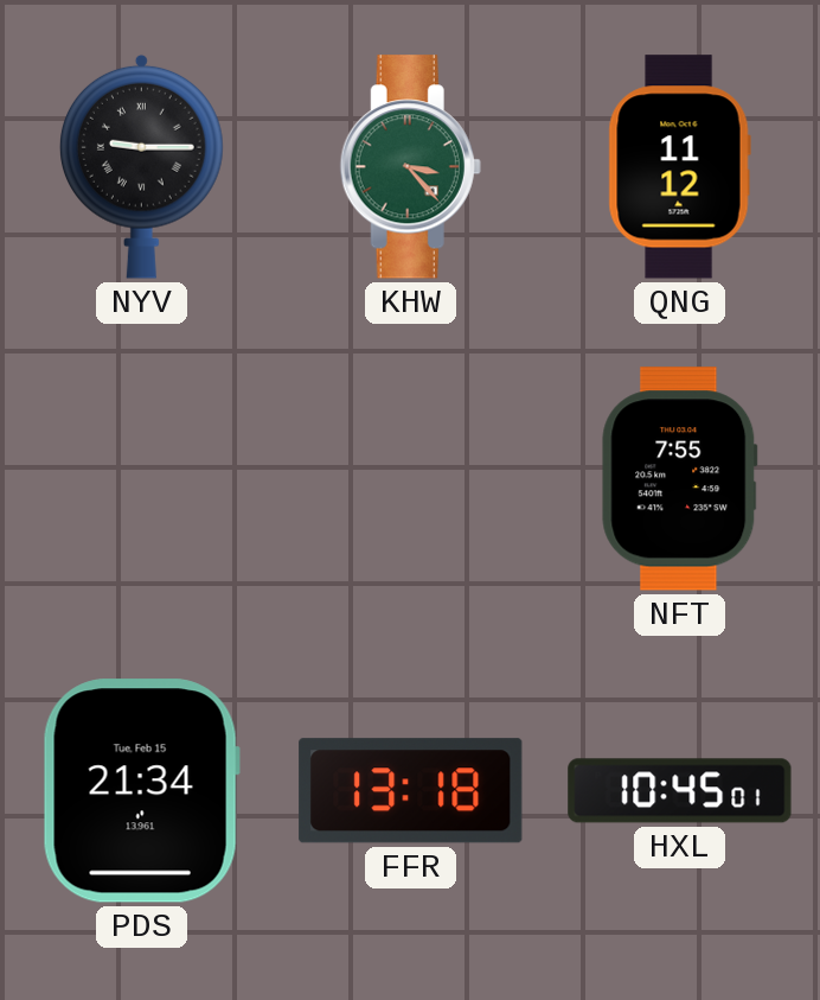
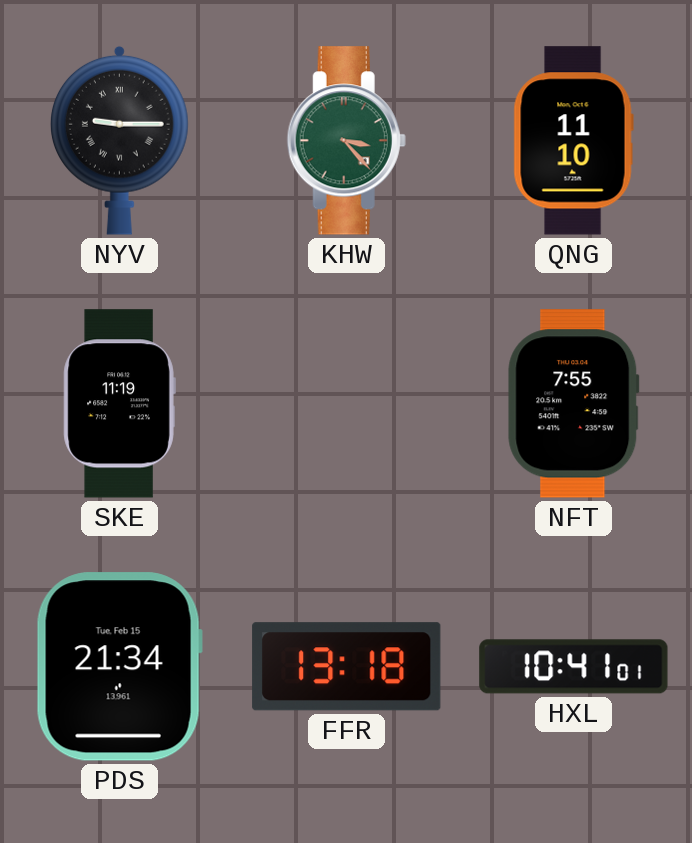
QNG: 11:12 -> 11:10
SKE: none -> 11:19
HXL: 10:45 -> 10:41
